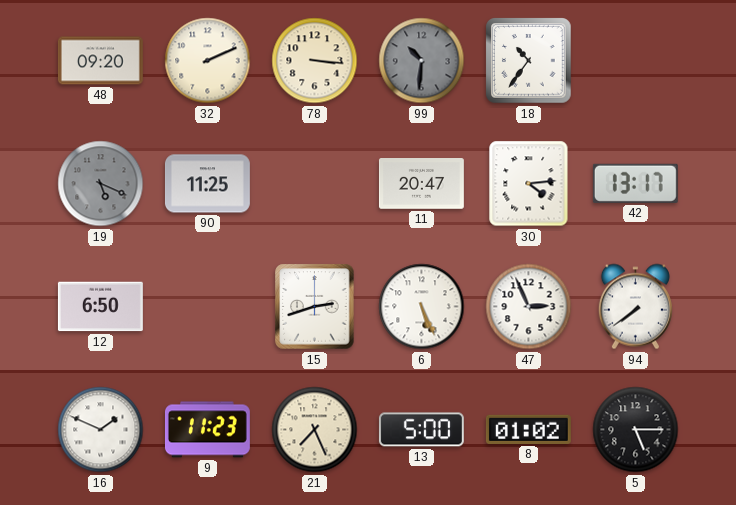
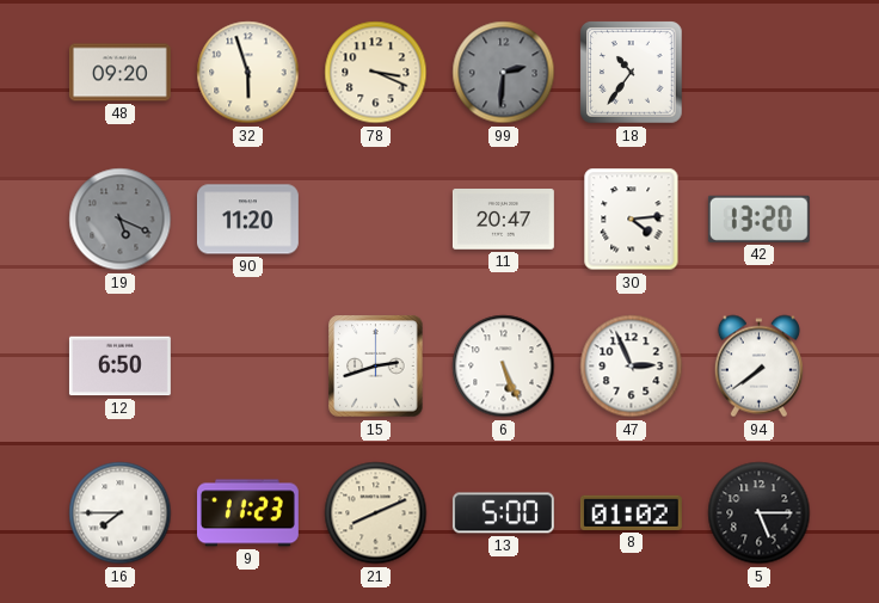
32: 2:11 -> 5:57
78: 3:16 -> 3:19
99: 10:31 -> 2:31
90: 11:25 -> 11:20
42: 13:17 -> 13:20
16: 1:49 -> 7:45
21: 7:26 -> 8:11
